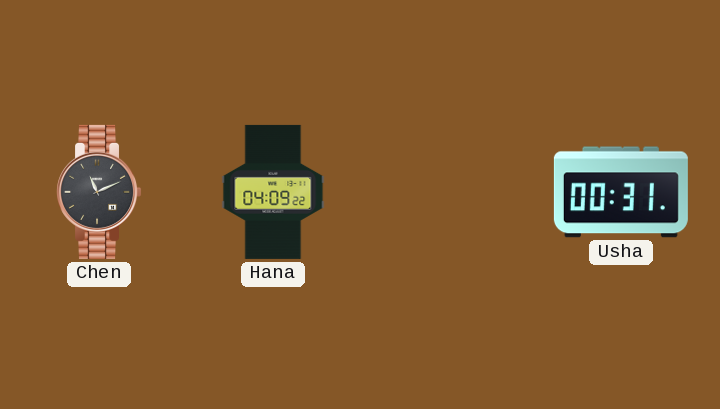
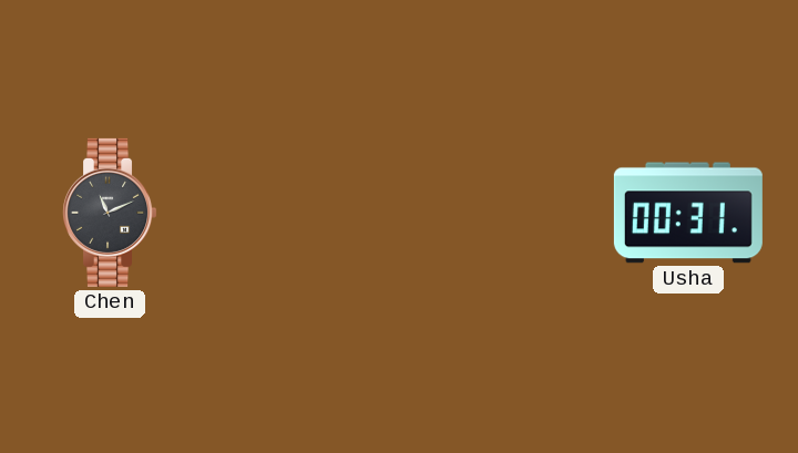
Hana: 04:09 -> none
